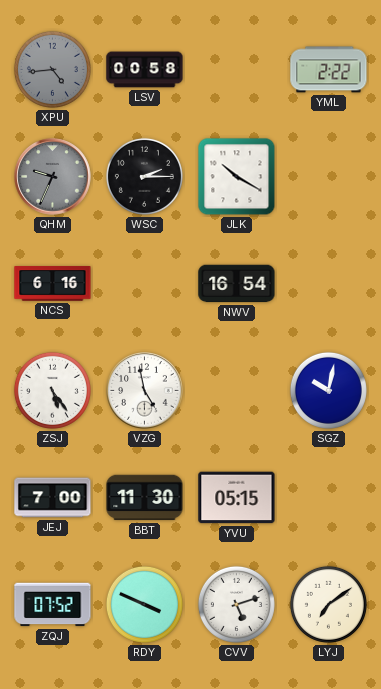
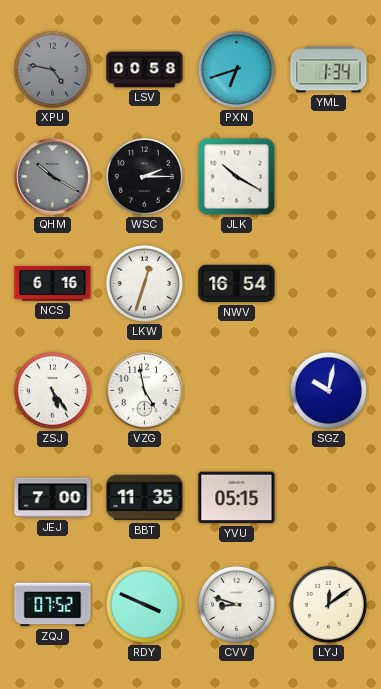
XPU: 4:44 -> 4:47
PXN: none -> 6:42
YML: 2:22 -> 1:34
QHM: 9:34 -> 10:20
LKW: none -> 12:33
BBT: 11:30 -> 11:35
CVV: 5:12 -> 8:48
LYJ: 7:09 -> 12:09
